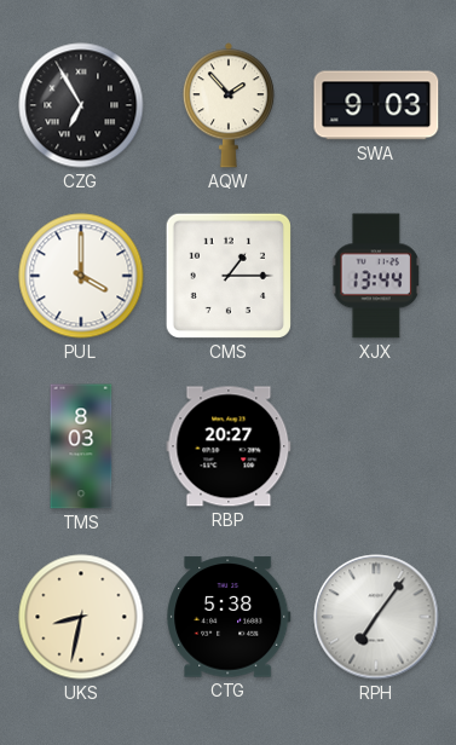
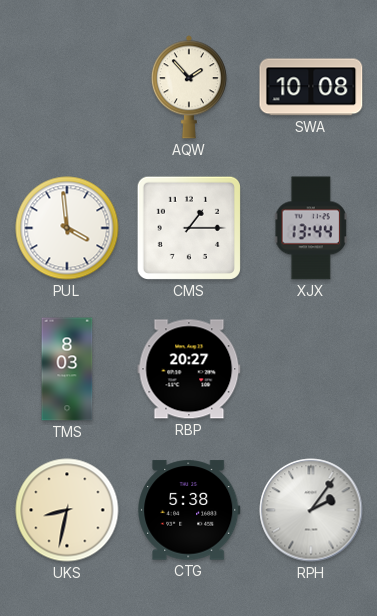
CZG: 6:55 -> none
SWA: 9:03 -> 10:08
PUL: 4:00 -> 3:59
RPH: 7:06 -> 2:06
